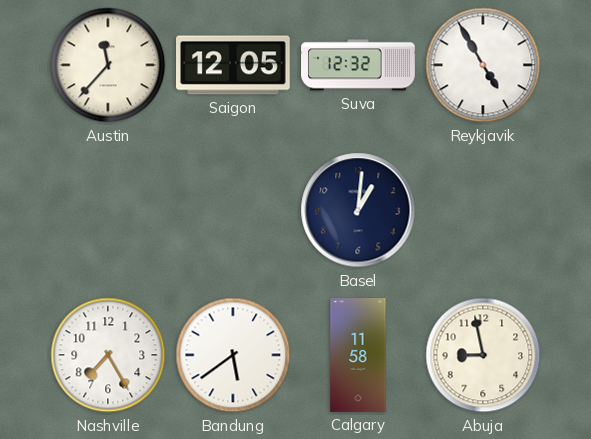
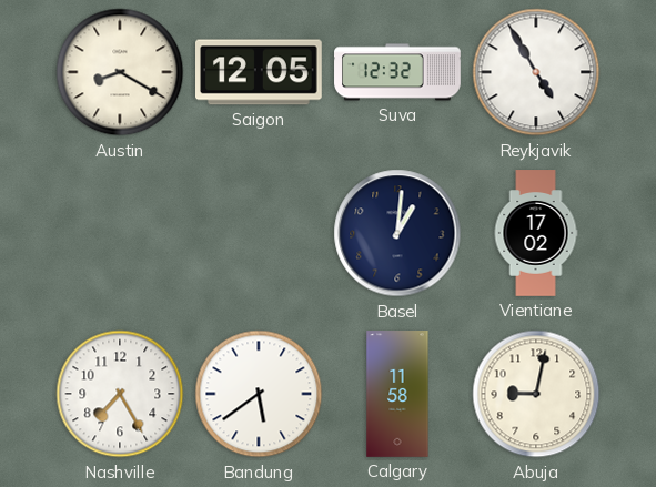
Austin: 11:37 -> 8:20
Vientiane: none -> 17:02
Abuja: 8:58 -> 9:02
